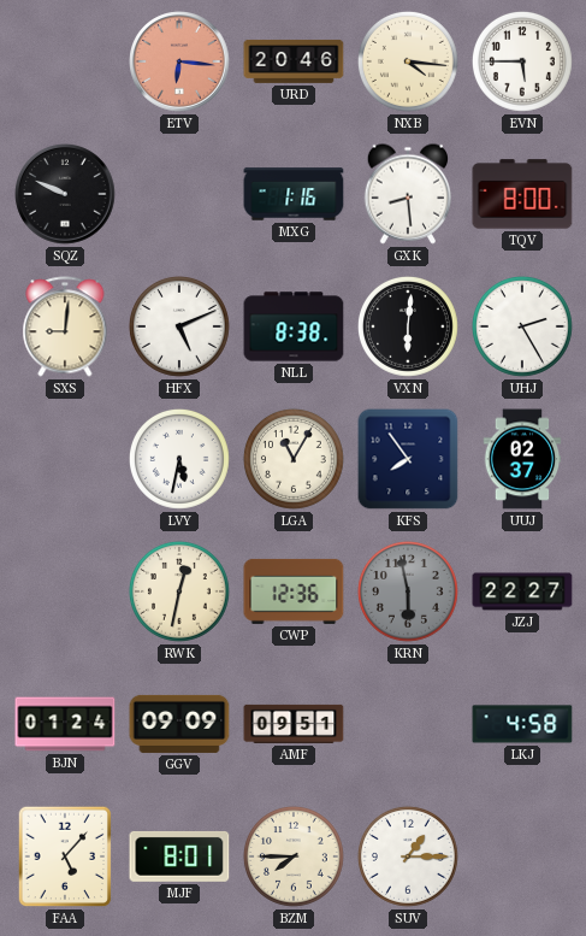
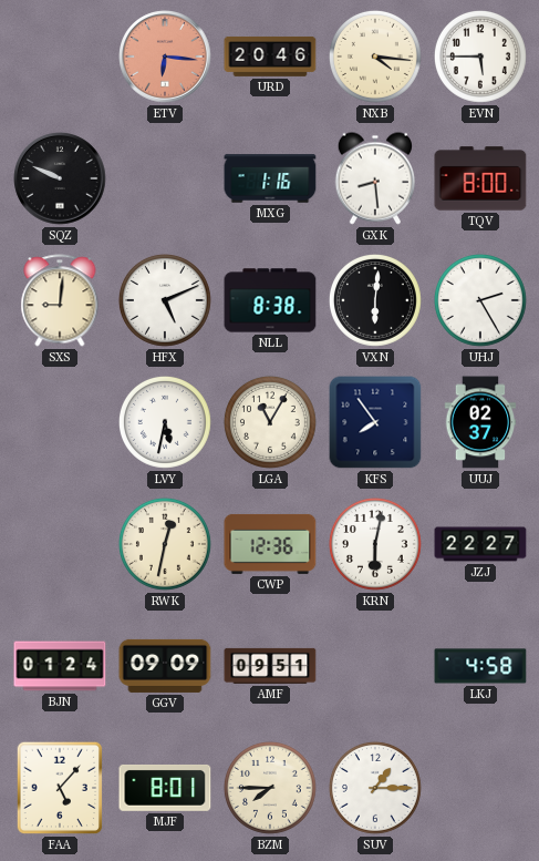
KRN: 5:58 -> 6:02
KRN dial: grey -> white
